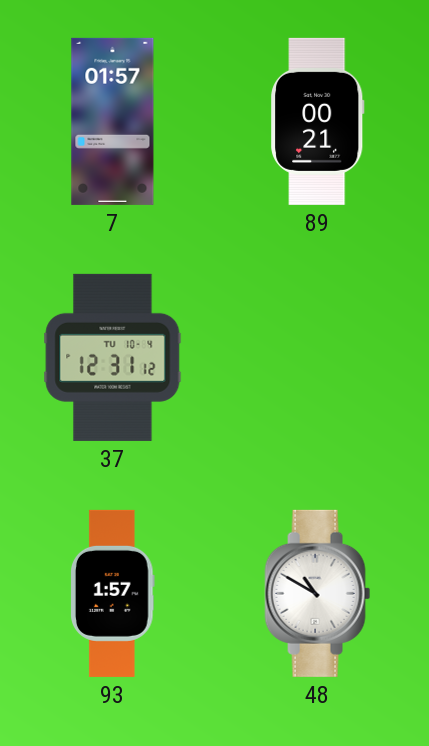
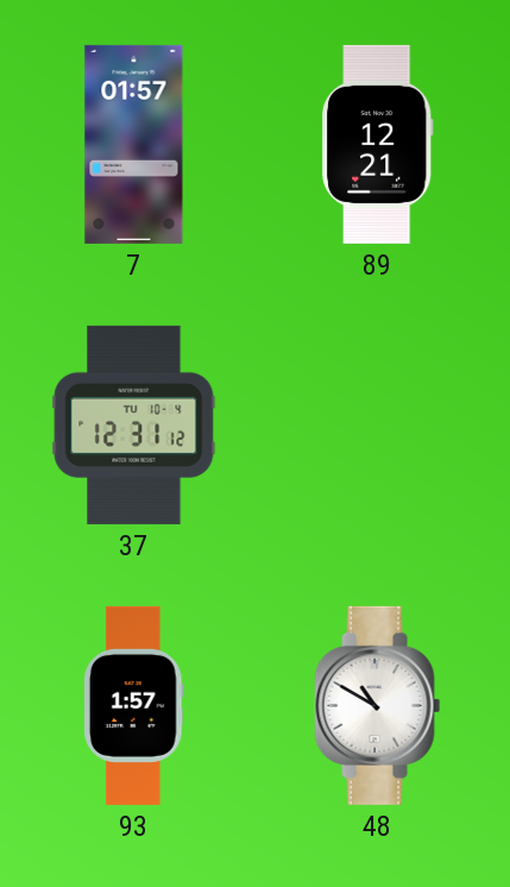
89: 00:21 -> 12:21
